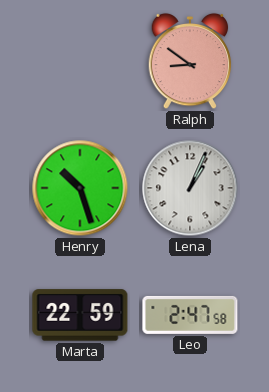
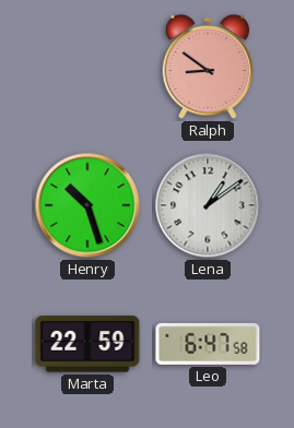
Lena: 1:04 -> 1:09
Leo: 2:47 -> 6:47
